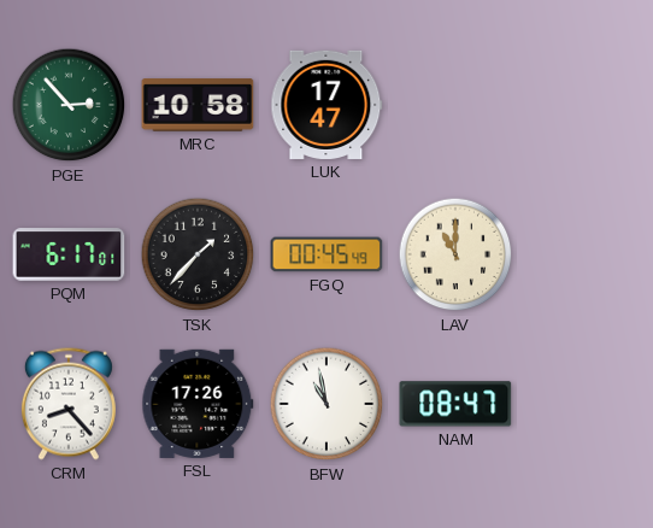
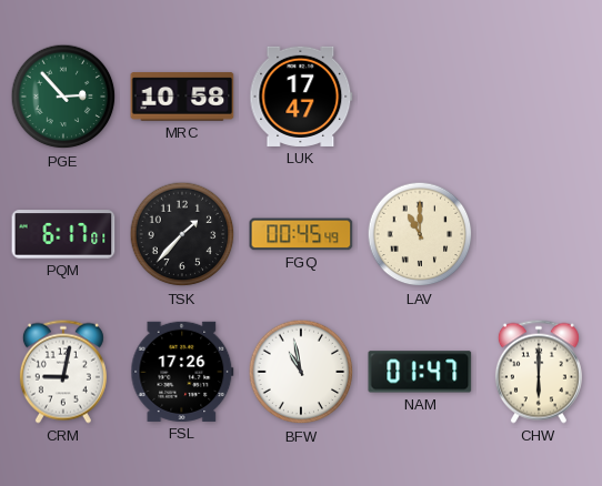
CRM: 8:23 -> 9:02
NAM: 08:47 -> 01:47
CHW: none -> 6:00
